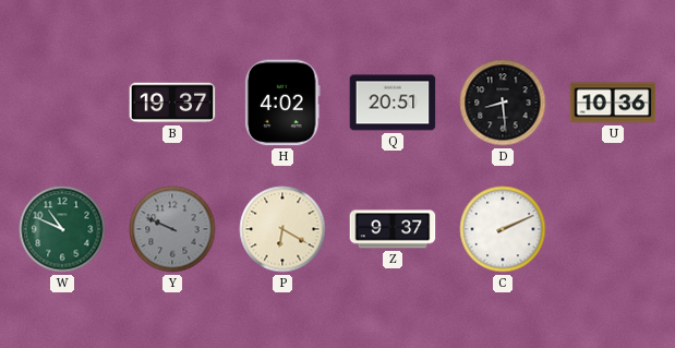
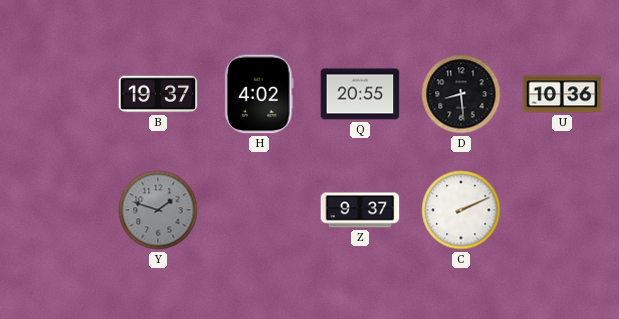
Q: 20:51 -> 20:55
W: 10:49 -> none
Y: 9:49 -> 1:48
P: 6:20 -> none
